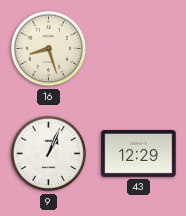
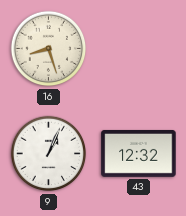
43: 12:29 -> 12:32
